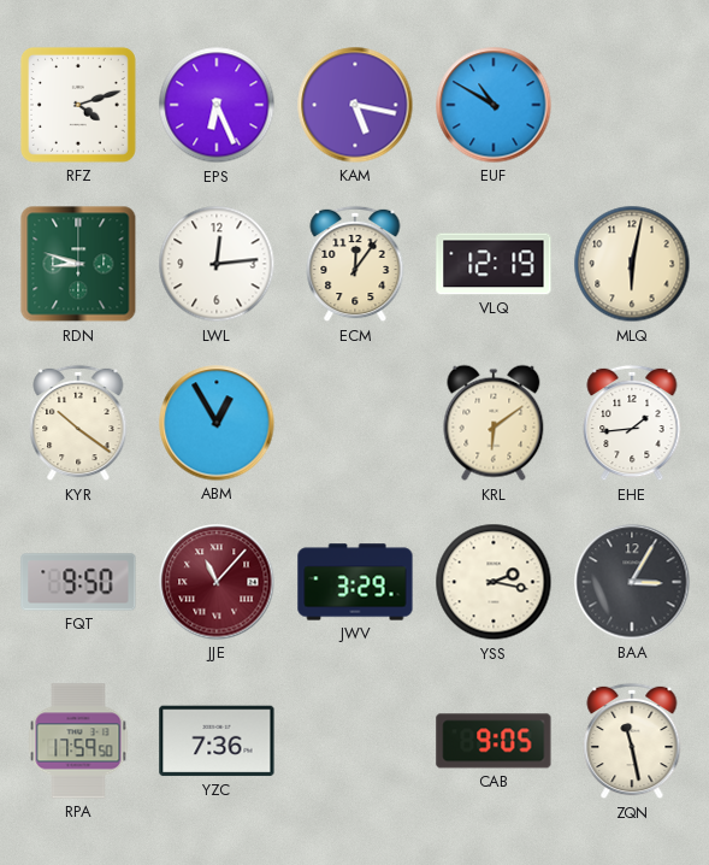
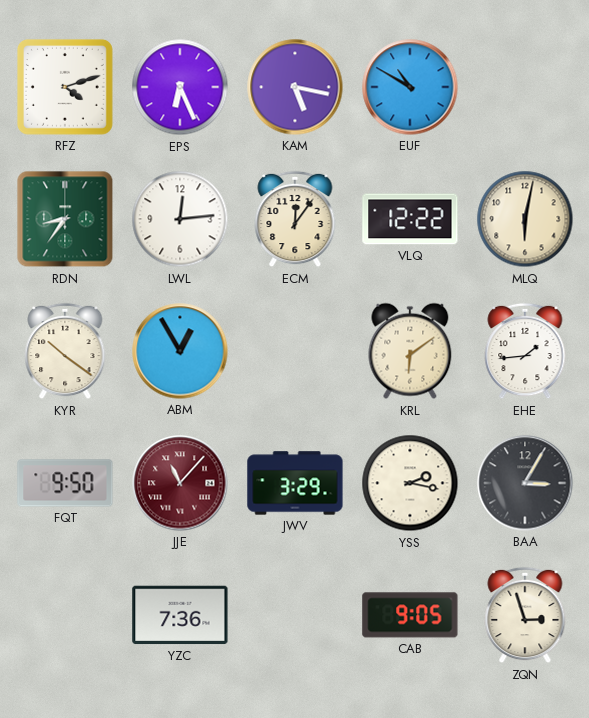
RDN: 8:48 -> 8:36
VLQ: 12:19 -> 12:22
RPA: 17:59 -> none
ZQN: 11:28 -> 2:57
